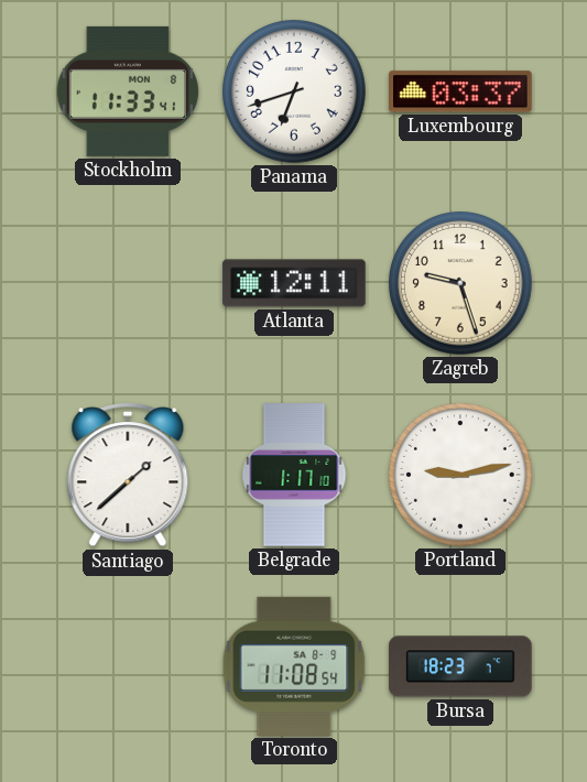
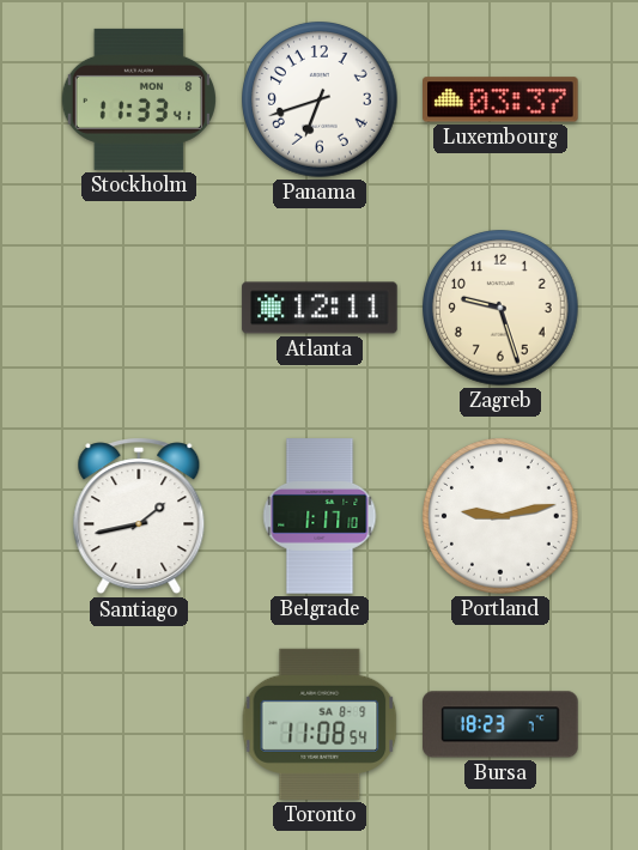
Santiago: 1:38 -> 1:43
